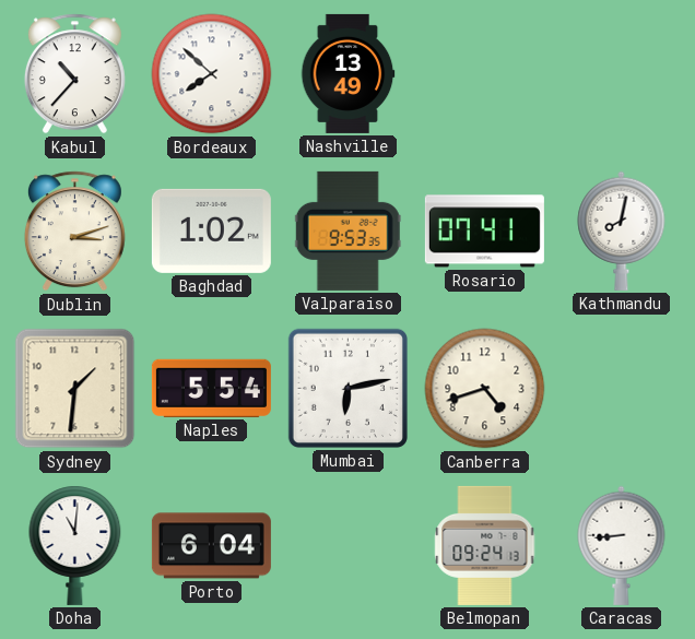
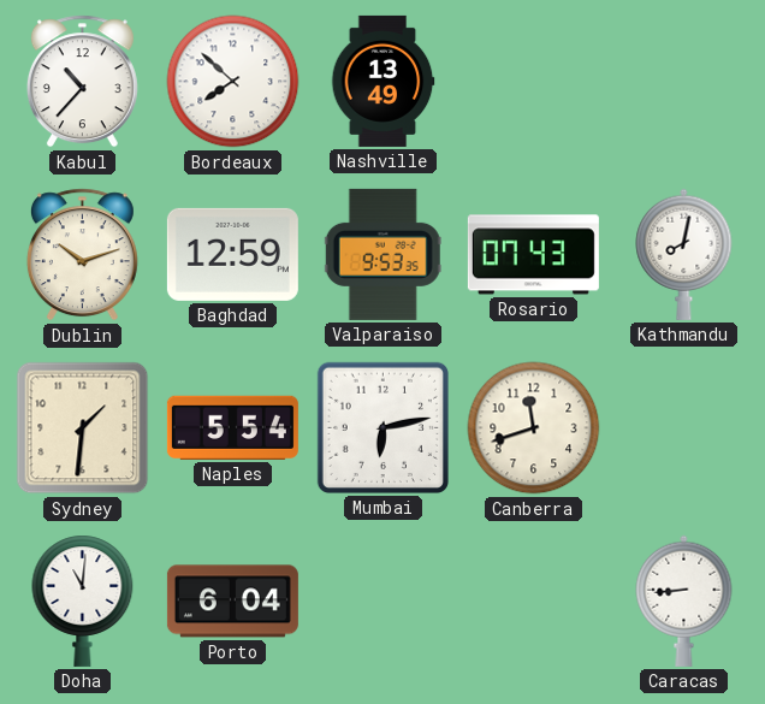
Dublin: 3:12 -> 10:12
Baghdad: 1:02 -> 12:59
Rosario: 07:41 -> 07:43
Canberra: 4:42 -> 11:42
Belmopan: 09:24 -> none
